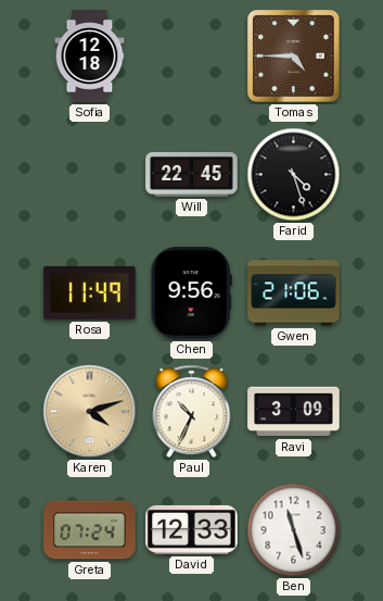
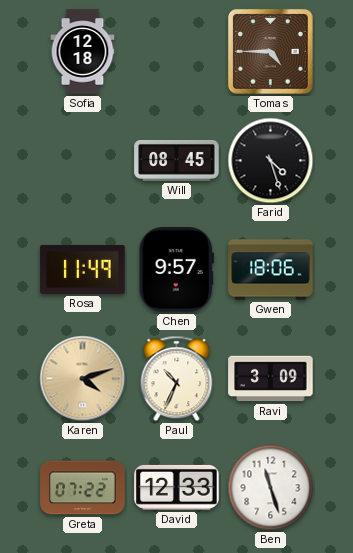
Will: 22:45 -> 08:45
Chen: 9:56 -> 9:57
Gwen: 21:06 -> 18:06
Greta: 07:24 -> 07:22
